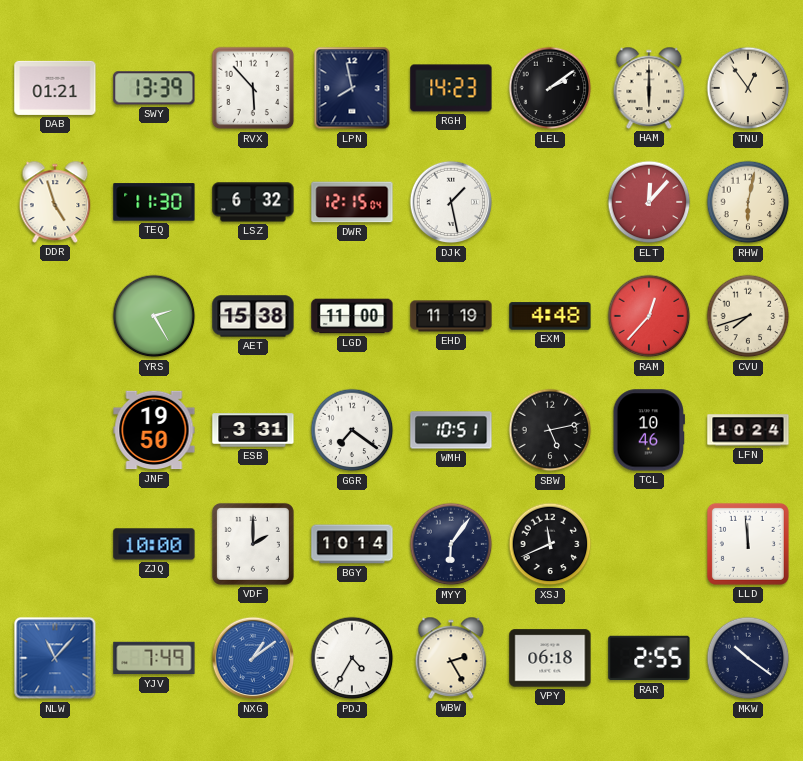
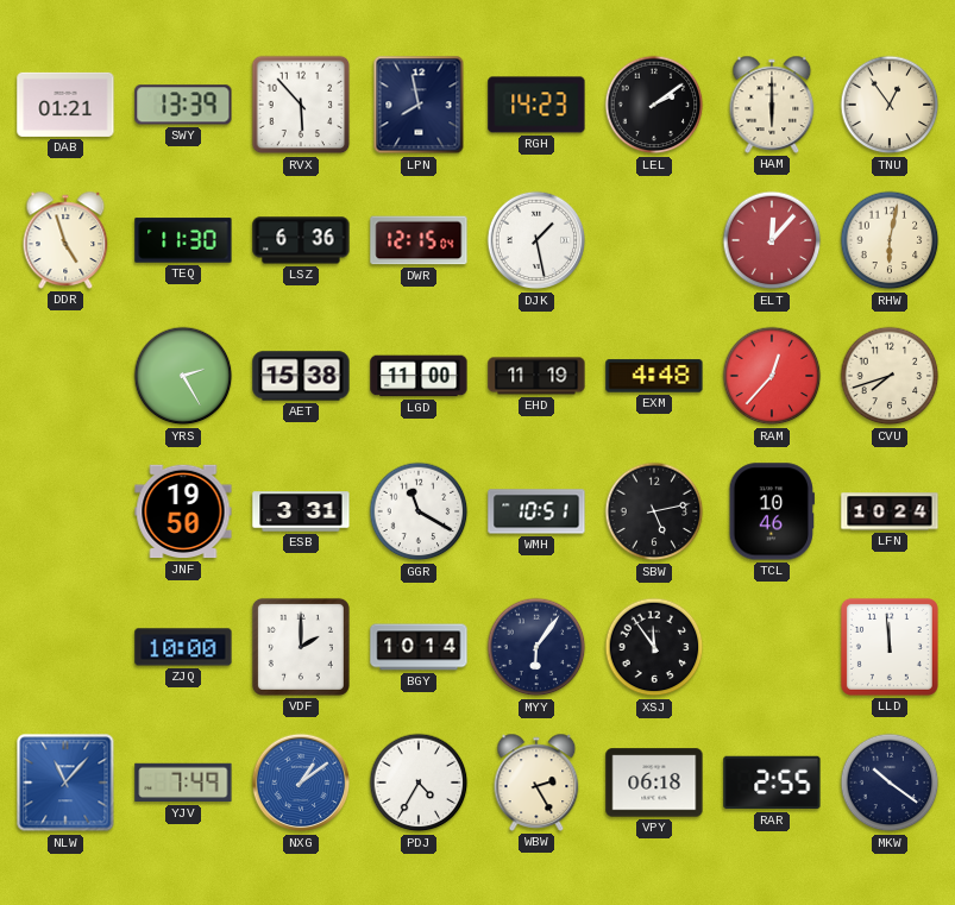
LSZ: 6:32 -> 6:36
GGR: 7:21 -> 11:20
XSJ: 11:41 -> 11:54
